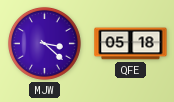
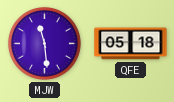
MJW: 3:22 -> 11:29
